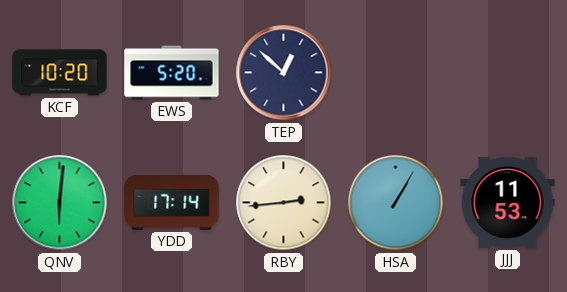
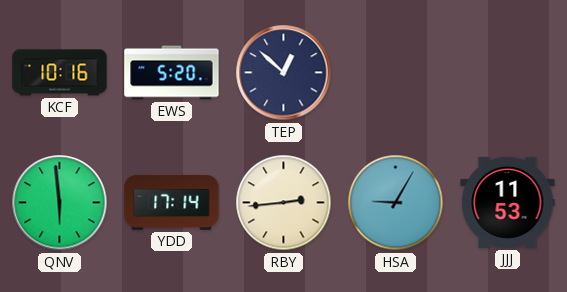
KCF: 10:20 -> 10:16
QNV: 6:01 -> 5:59
HSA: 1:05 -> 9:05
